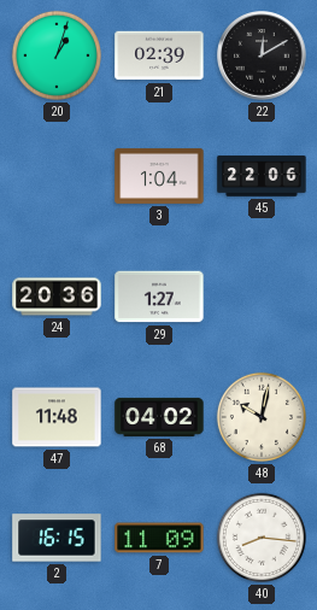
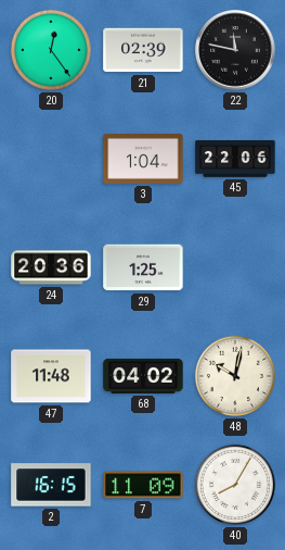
20: 1:03 -> 12:24
22: 12:10 -> 11:47
29: 1:27 -> 1:25
40: 8:16 -> 8:05
